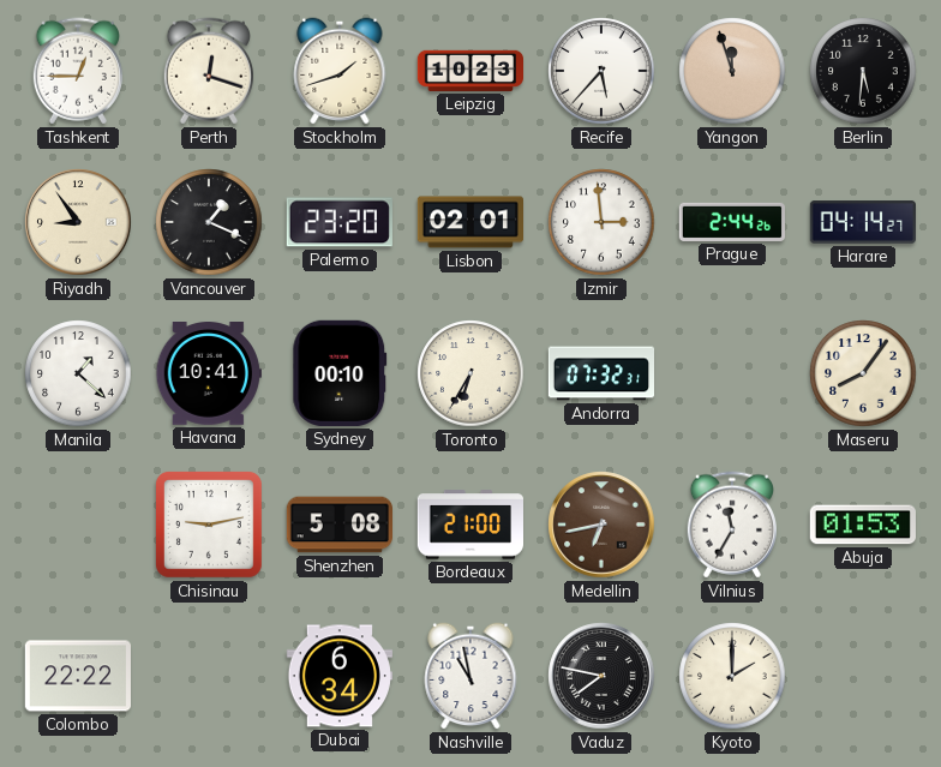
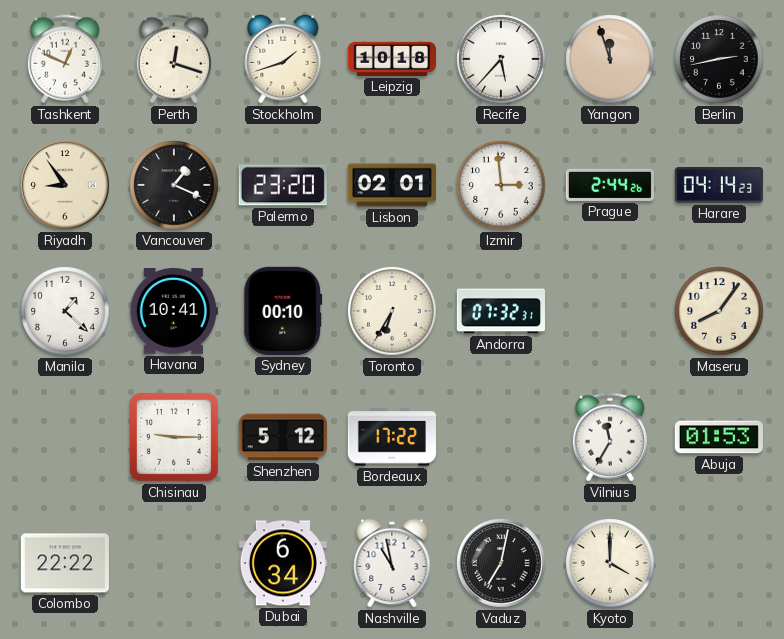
Tashkent: 12:45 -> 12:49
Leipzig: 10:23 -> 10:18
Berlin: 5:31 -> 2:43
Harare: 04:14:27 -> 04:14:23
Chisinau: 9:13 -> 9:15
Shenzhen: 5:08 -> 5:12
Bordeaux: 21:00 -> 17:22
Medellin: 6:43 -> none
Vaduz: 7:47 -> 7:02
Kyoto: 2:00 -> 4:00
